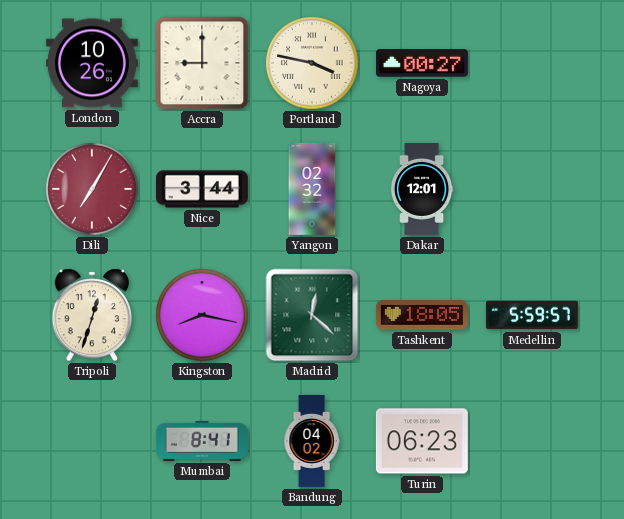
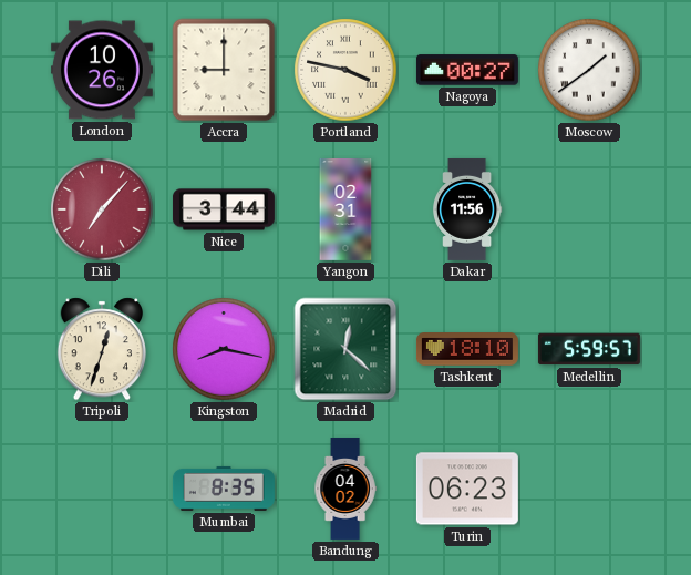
Moscow: none -> 1:39
Dili: 7:05 -> 7:07
Yangon: 02:32 -> 02:31
Dakar: 12:01 -> 11:56
Tashkent: 18:05 -> 18:10
Mumbai: 8:41 -> 8:35
